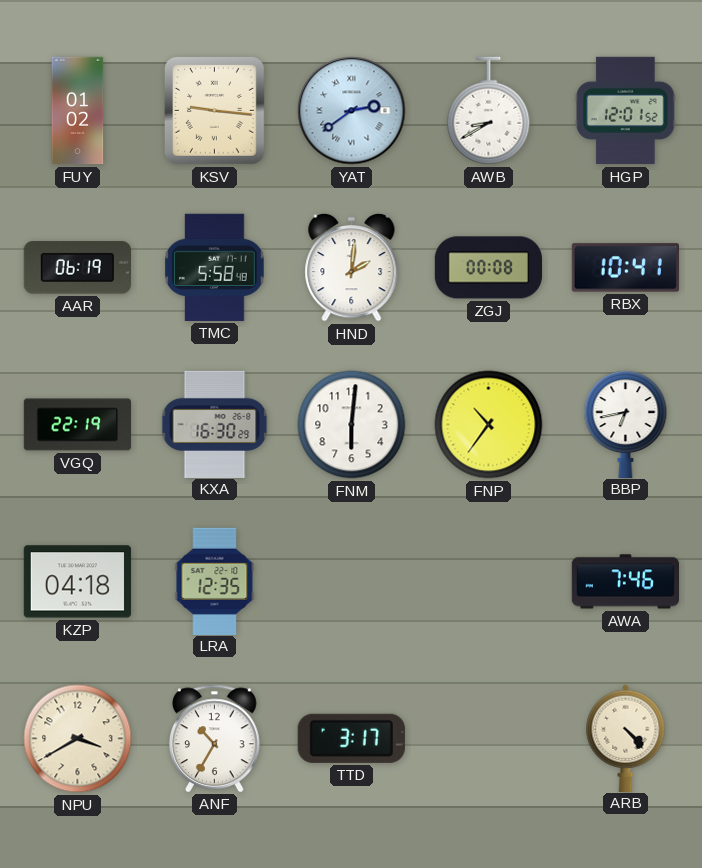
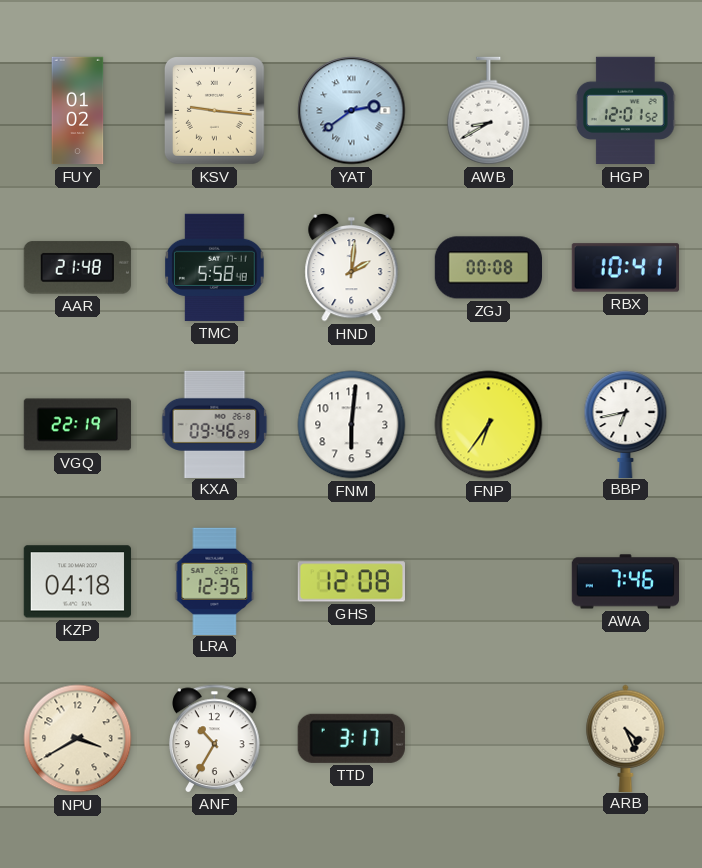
AAR: 06:19 -> 21:48
KXA: 16:30 -> 09:46
FNP: 10:36 -> 6:36
GHS: none -> 12:08
ARB: 4:23 -> 4:26
